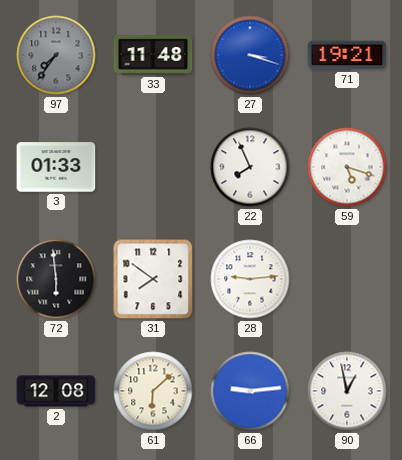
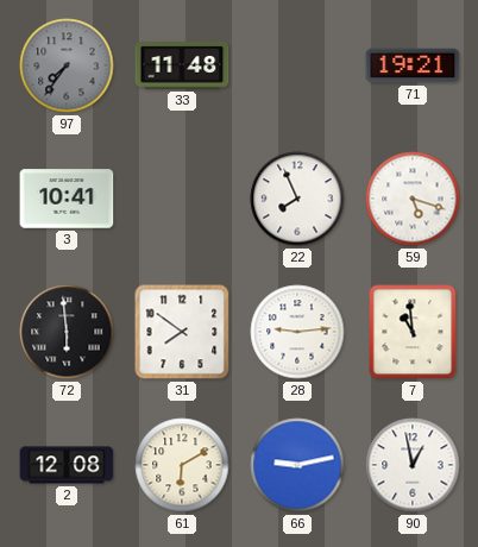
27: 3:18 -> none
3: 01:33 -> 10:41
7: none -> 10:59
61: 6:08 -> 6:10
66: 9:14 -> 9:13
